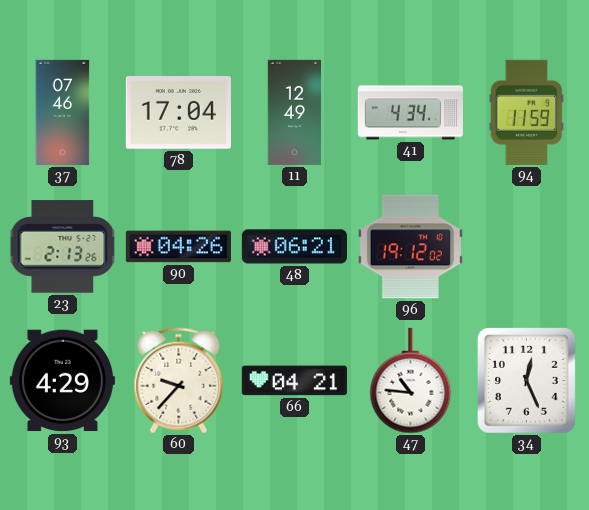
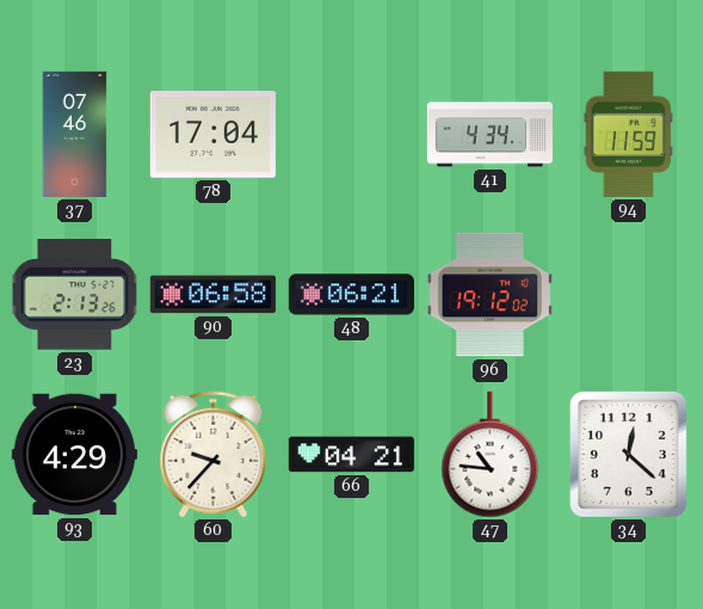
11: 12:49 -> none
90: 04:26 -> 06:58
34: 12:26 -> 12:22
